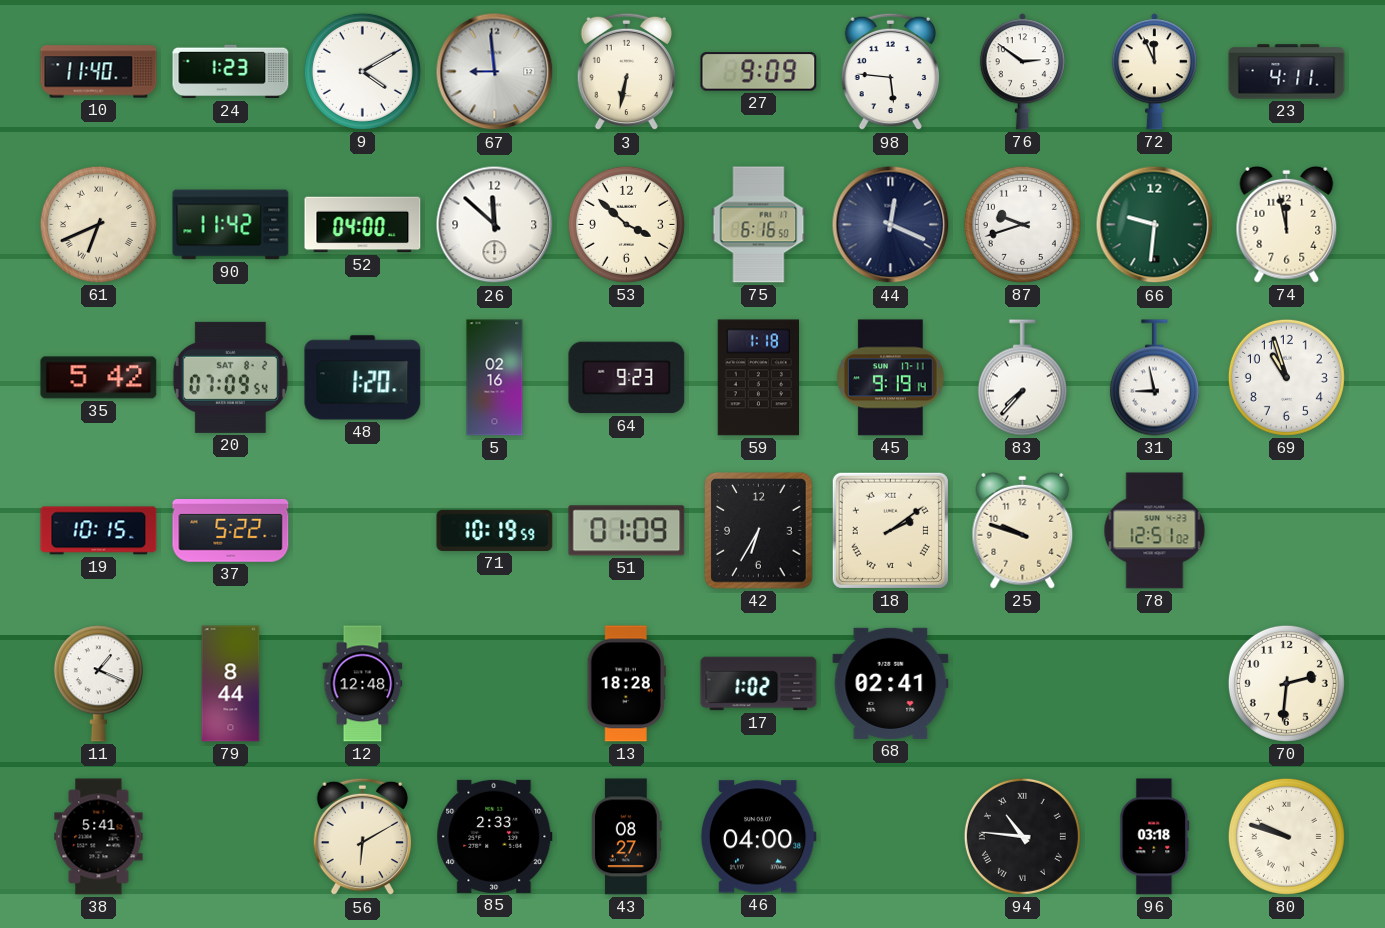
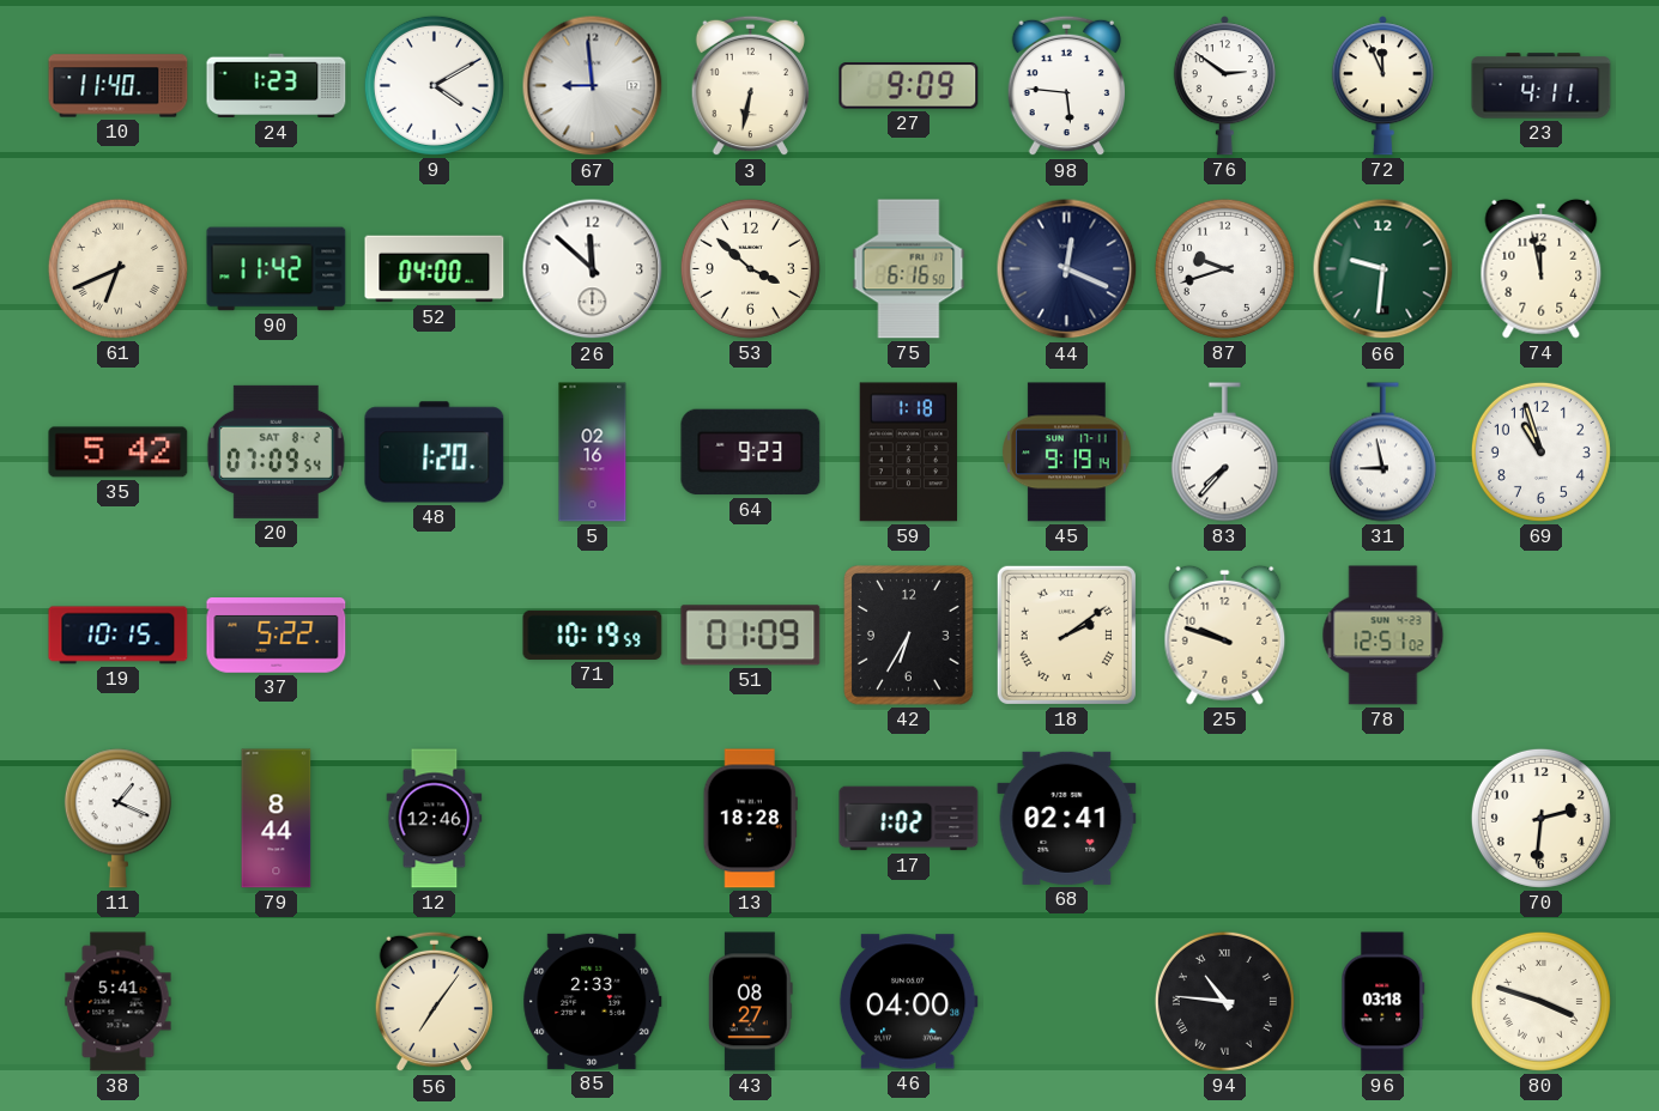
12: 12:48 -> 12:46
56: 6:10 -> 7:06
80: 9:48 -> 3:48
